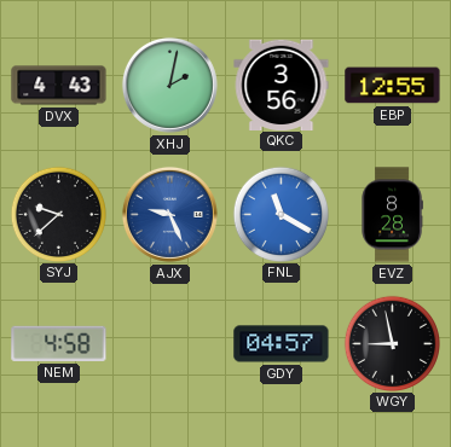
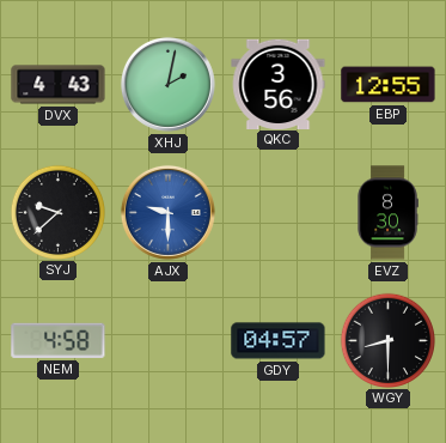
AJX: 9:26 -> 9:30
FNL: 11:20 -> none
EVZ: 8:28 -> 8:30
WGY: 8:58 -> 8:30
